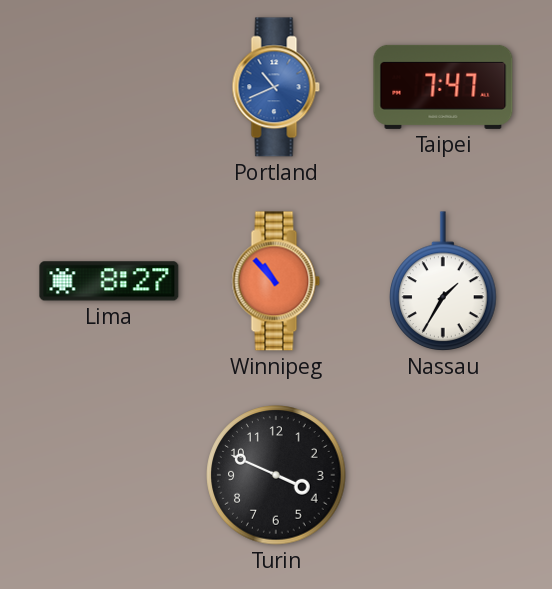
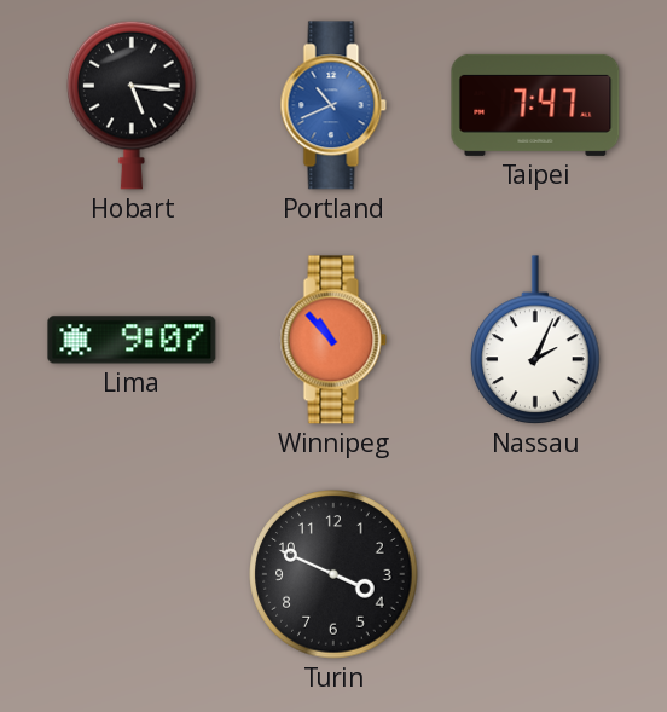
Hobart: none -> 5:16
Lima: 8:27 -> 9:07
Nassau: 1:35 -> 2:04
